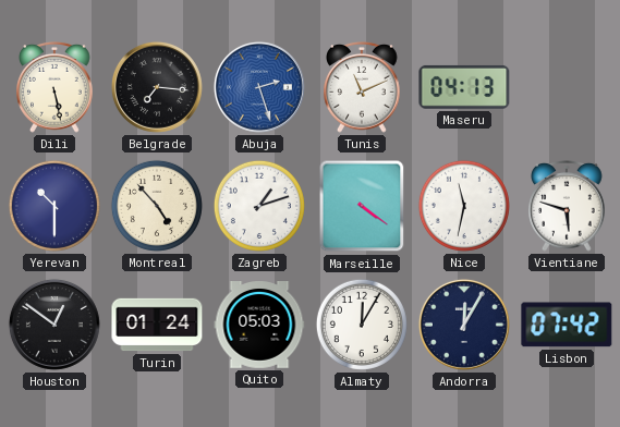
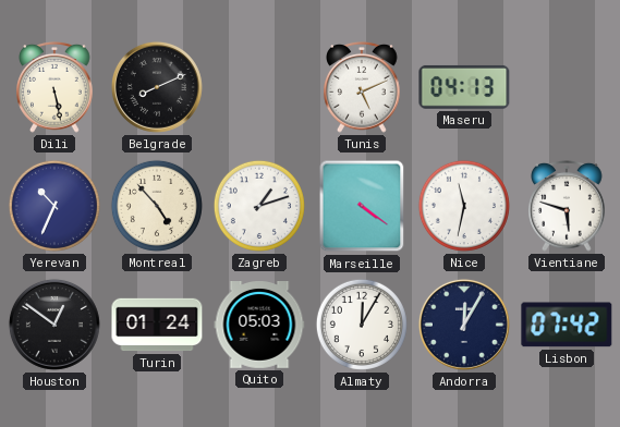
Belgrade: 7:16 -> 8:11
Abuja: 2:27 -> none
Tunis: 11:11 -> 5:11
Yerevan: 10:30 -> 10:34
